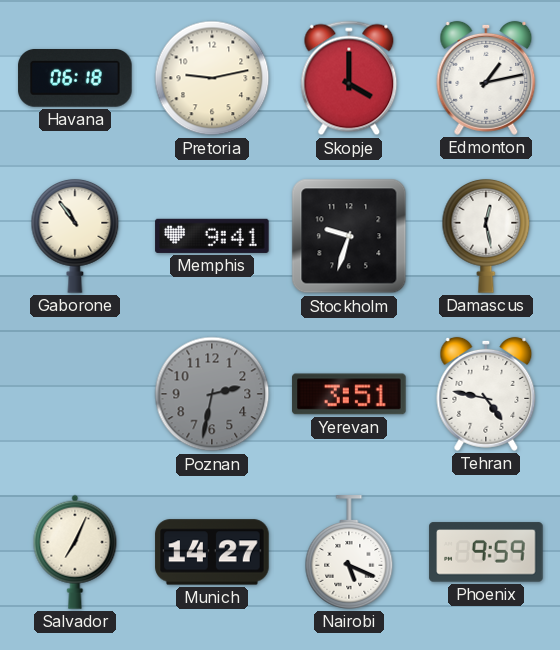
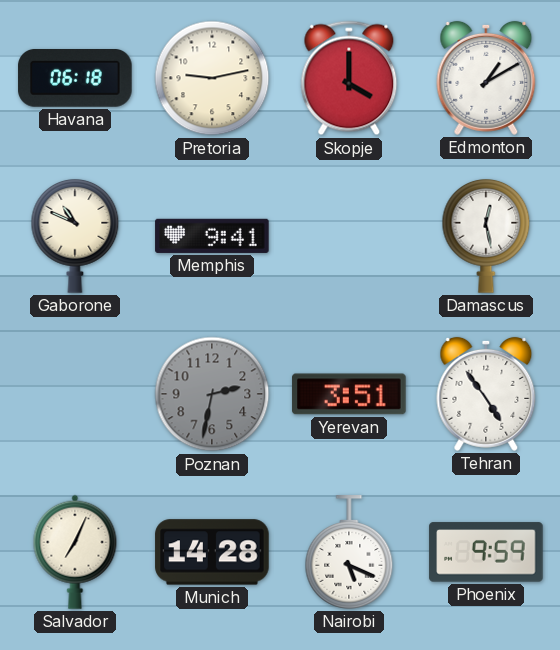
Edmonton: 1:13 -> 1:10
Gaborone: 10:54 -> 10:49
Stockholm: 9:33 -> none
Tehran: 4:47 -> 4:54
Munich: 14:27 -> 14:28
